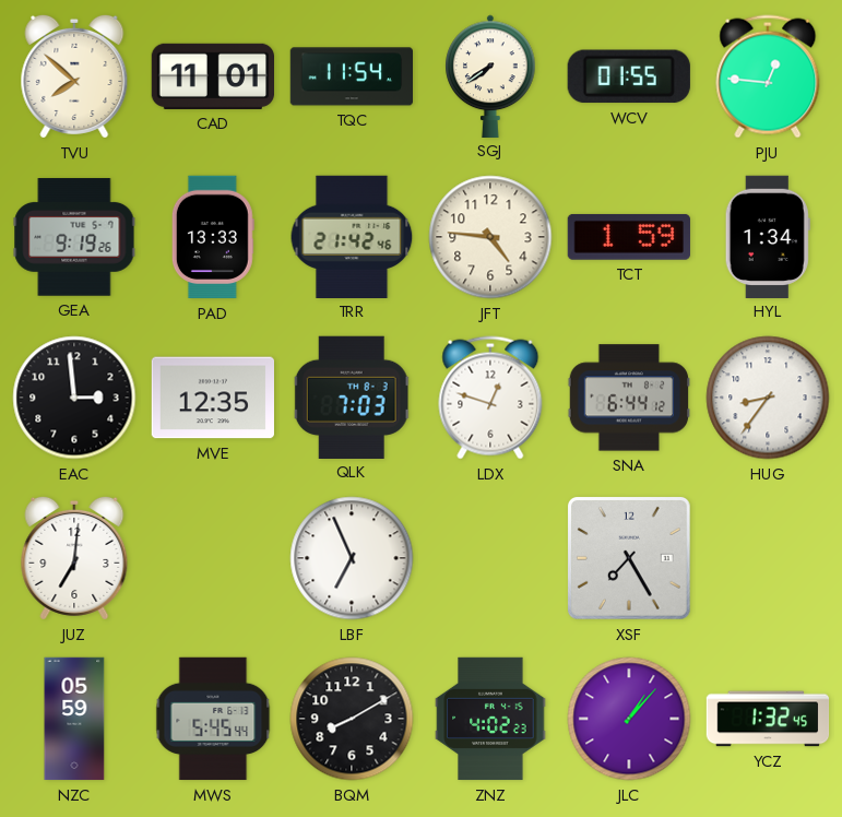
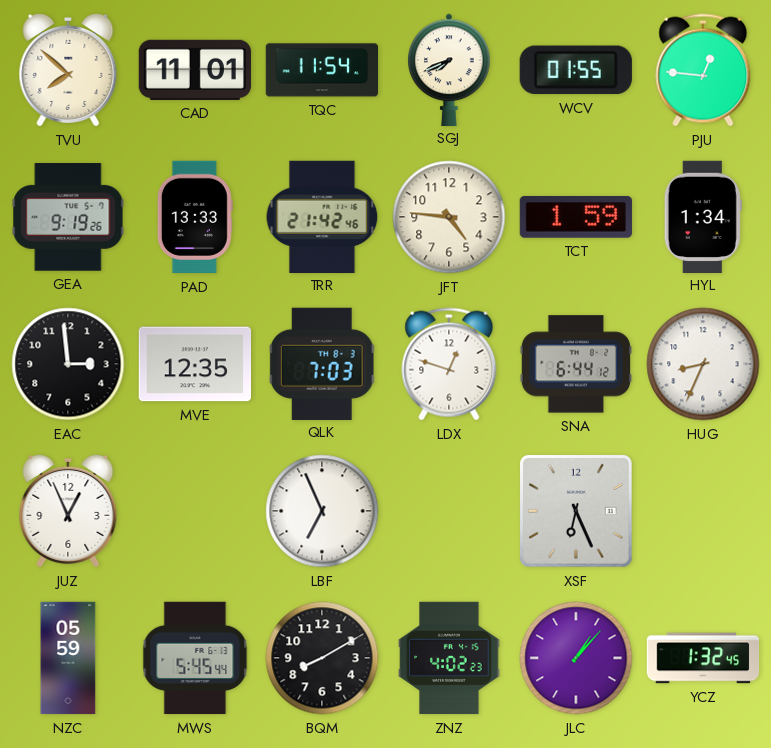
SGJ: 7:39 -> 7:41
HUG: 8:36 -> 8:34
JUZ: 7:01 -> 12:56
XSF: 7:25 -> 6:26
